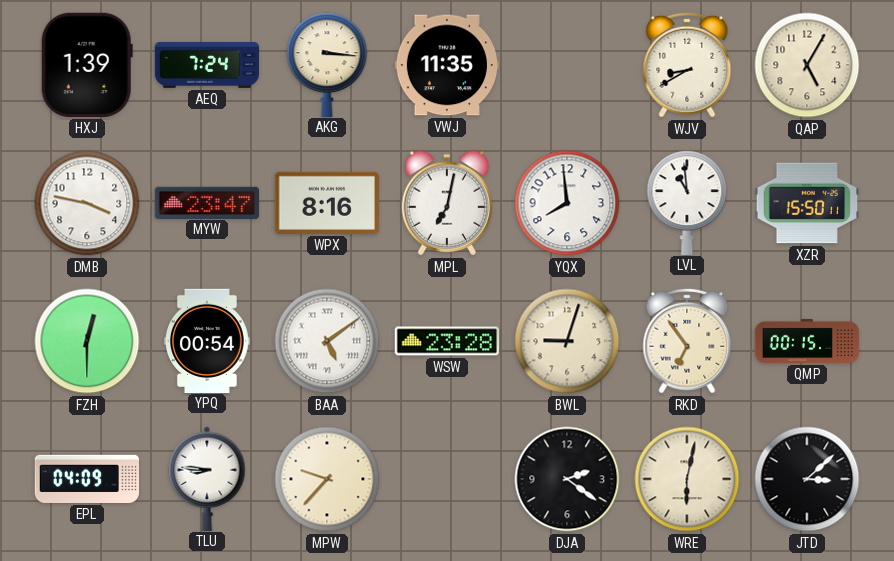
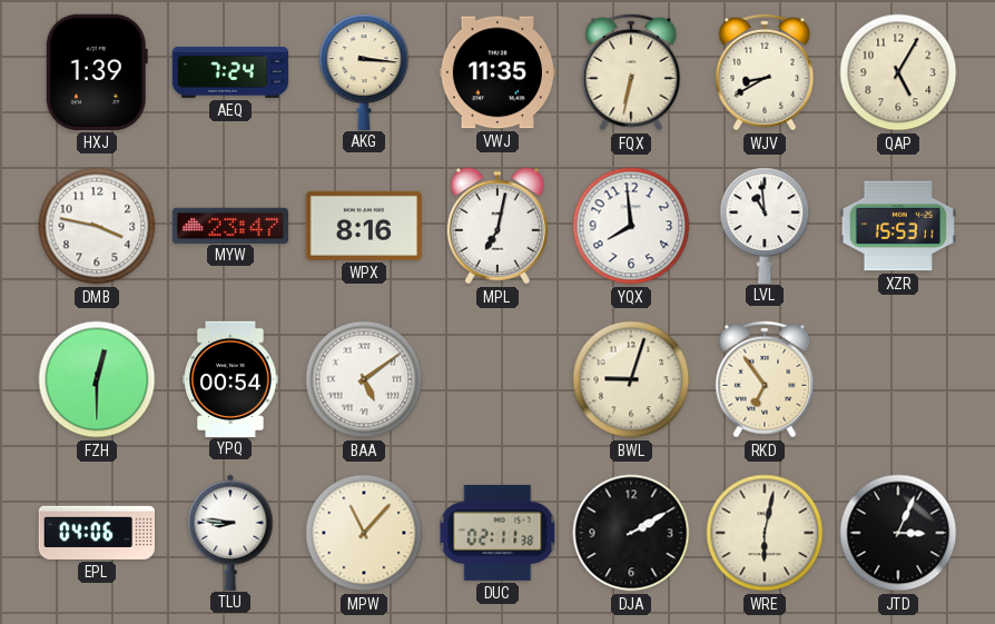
FQX: none -> 6:32
XZR: 15:50 -> 15:53
WSW: 23:28 -> none
QMP: 00:15 -> none
EPL: 04:09 -> 04:06
MPW: 9:37 -> 11:07
DUC: none -> 02:11
DJA: 2:21 -> 2:10
JTD: 3:08 -> 3:04
